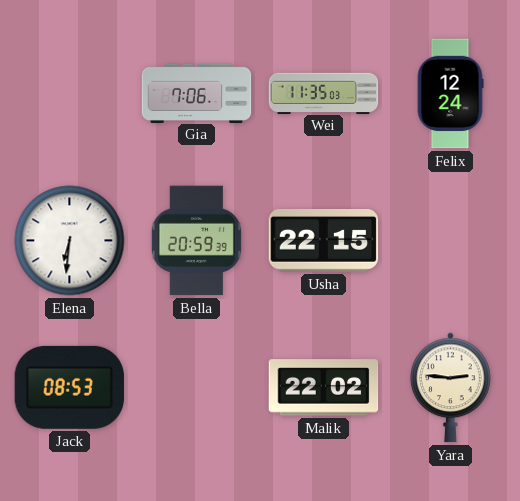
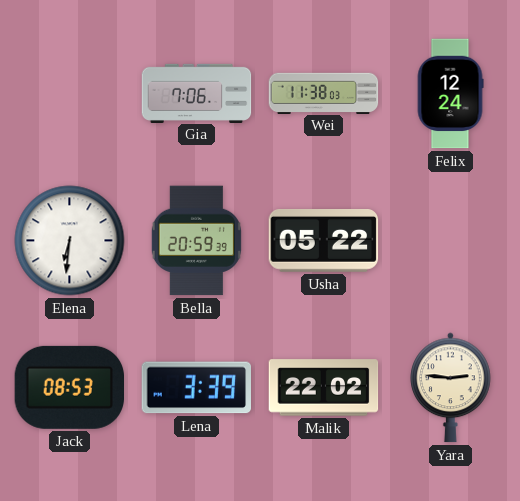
Wei: 11:35 -> 11:38
Usha: 22:15 -> 05:22
Lena: none -> 3:39
